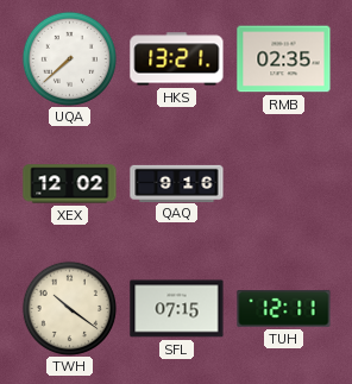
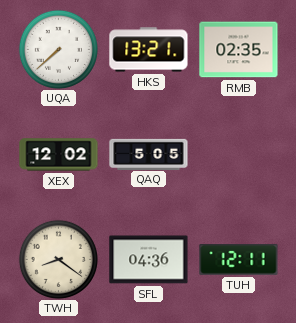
QAQ: 9:16 -> 5:05
TWH: 10:21 -> 8:21
SFL: 07:15 -> 04:36
